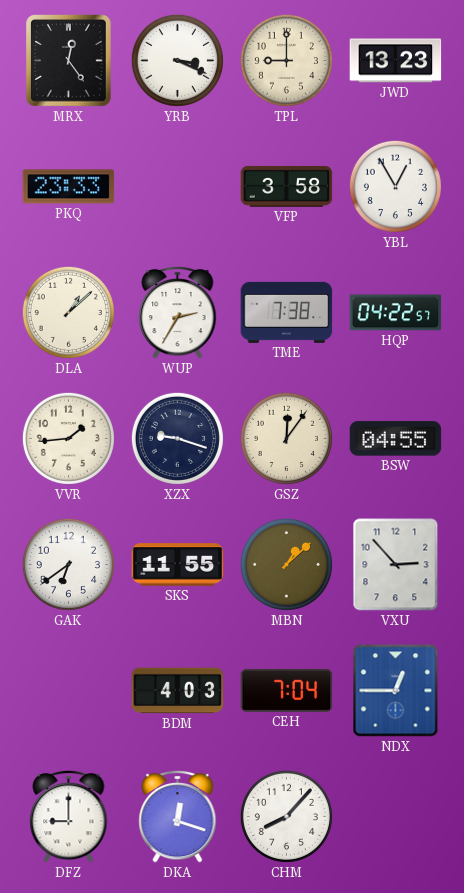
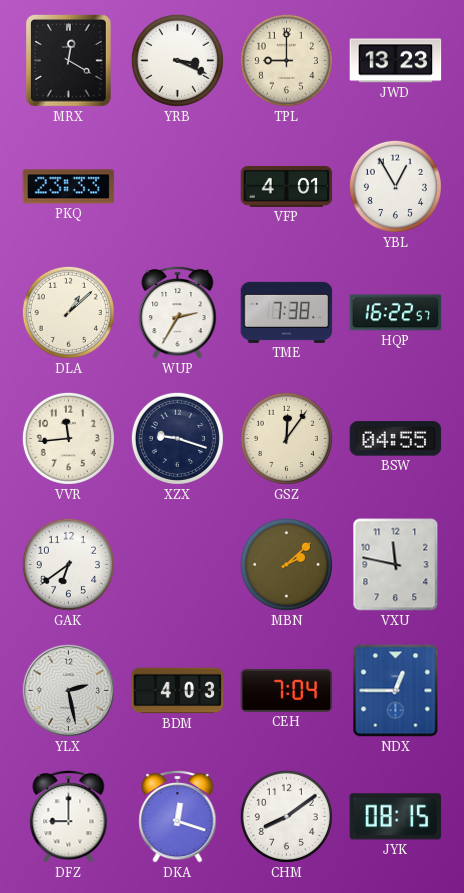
MRX: 12:24 -> 12:20
VFP: 3:58 -> 4:01
HQP: 04:22 -> 16:22
VVR: 1:44 -> 11:44
SKS: 11:55 -> none
MBN: 1:08 -> 2:08
VXU: 2:53 -> 11:47
YLX: none -> 2:28
CHM: 8:07 -> 8:09
JYK: none -> 08:15
